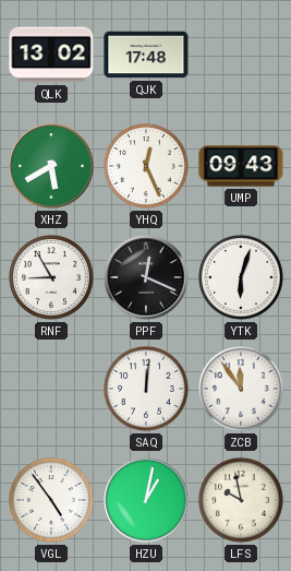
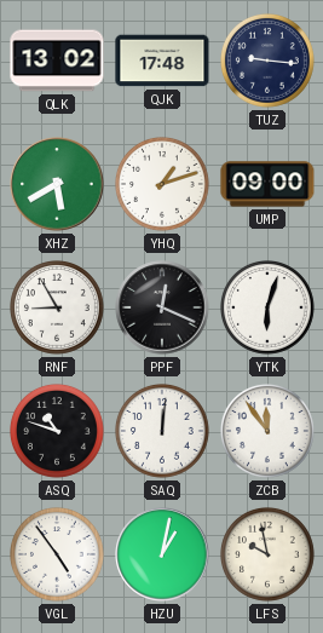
TUZ: none -> 9:16
YHQ: 12:26 -> 1:12
UMP: 09:43 -> 09:00
ASQ: none -> 10:48
